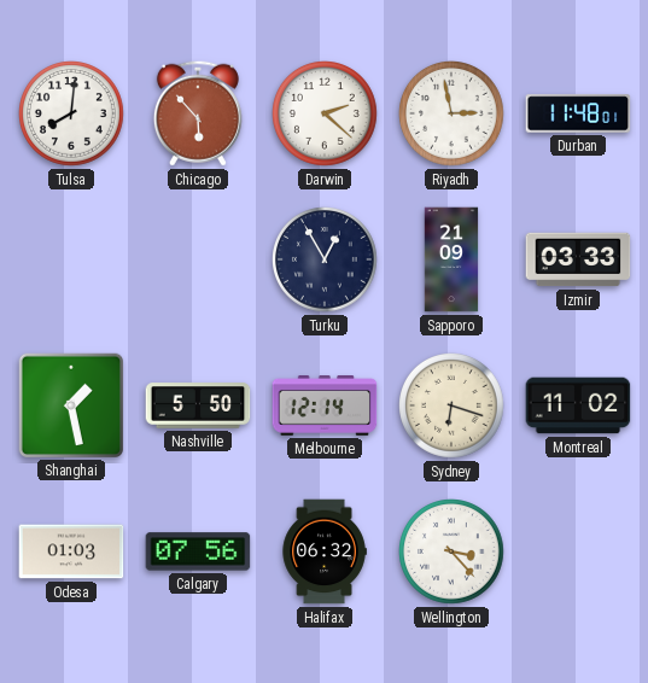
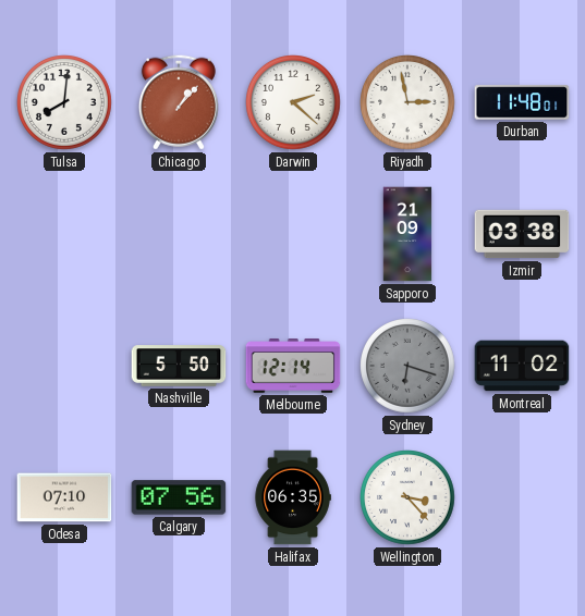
Chicago: 5:53 -> 1:07
Turku: 12:55 -> none
Izmir: 03:33 -> 03:38
Shanghai: 1:28 -> none
Sydney dial: cream -> grey
Odesa: 01:03 -> 07:10
Halifax: 06:32 -> 06:35
